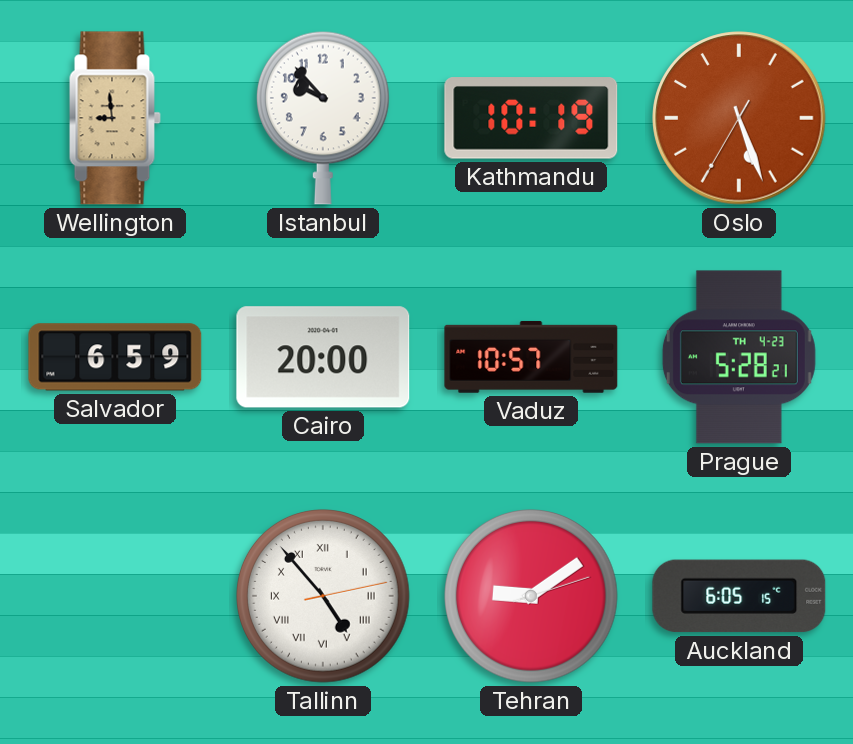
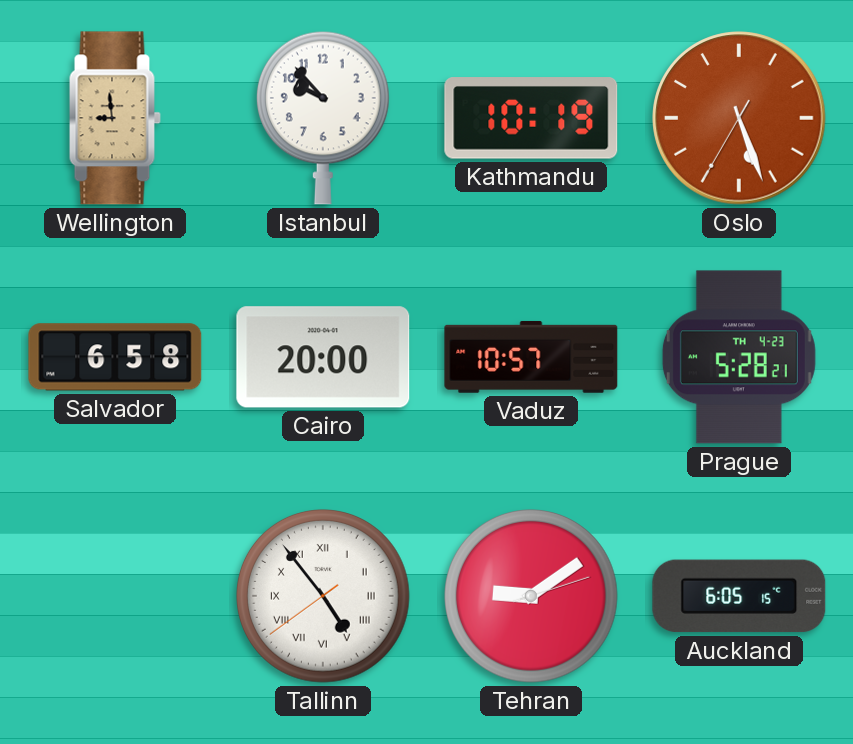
Salvador: 6:59 -> 6:58
Tallinn: 4:53:13 -> 4:53:39
